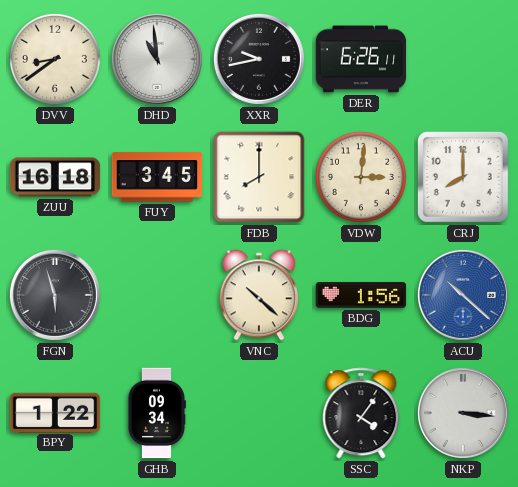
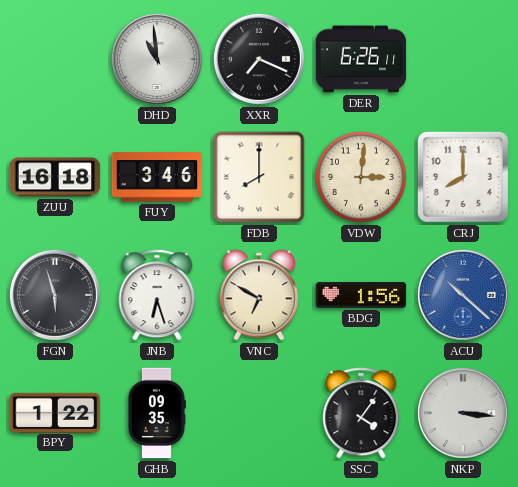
DVV: 8:39 -> none
XXR: 9:43 -> 7:19
FUY: 3:45 -> 3:46
JNB: none -> 6:27
VNC: 10:22 -> 6:50
GHB: 09:34 -> 09:35
